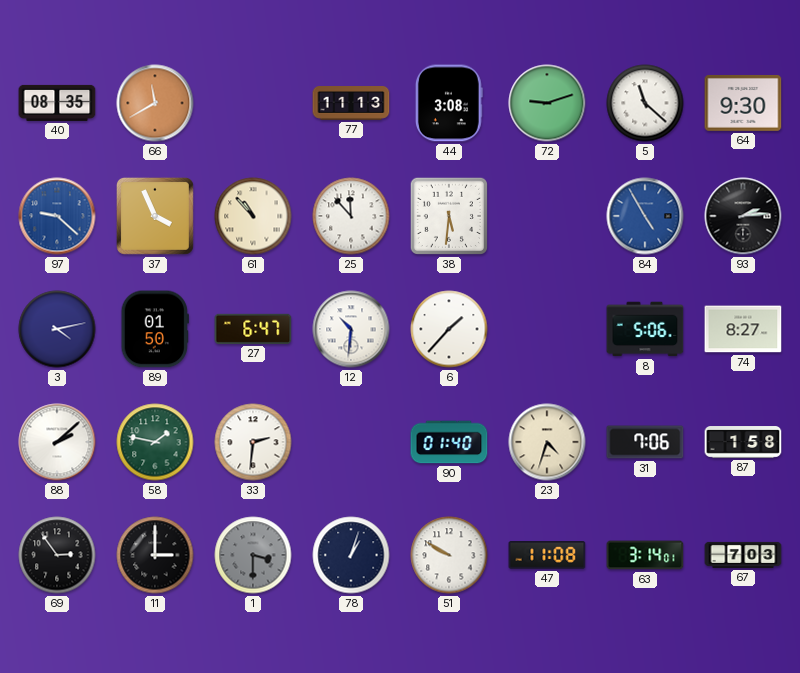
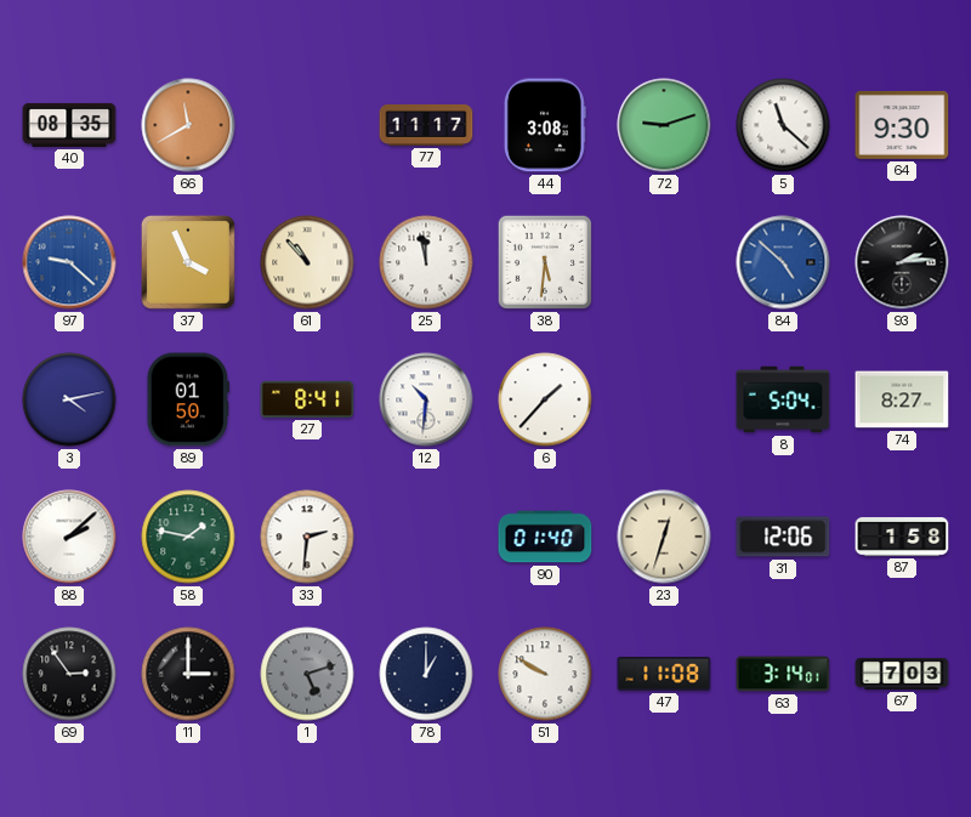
77: 11:13 -> 11:17
25: 11:53 -> 11:58
84: 4:55 -> 4:52
27: 6:47 -> 8:41
8: 5:06 -> 5:04
23: 4:33 -> 12:33
31: 7:06 -> 12:06
1: 3:30 -> 5:12
78: 1:03 -> 1:00
